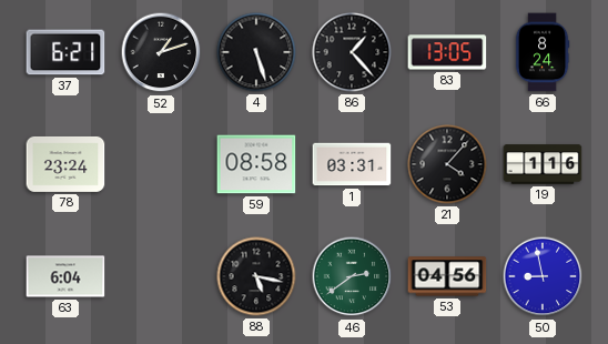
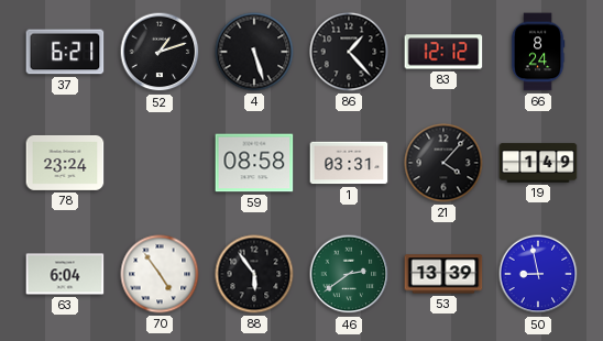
83: 13:05 -> 12:12
19: 1:16 -> 1:49
70: none -> 4:54
88: 5:17 -> 5:54
53: 04:56 -> 13:39
